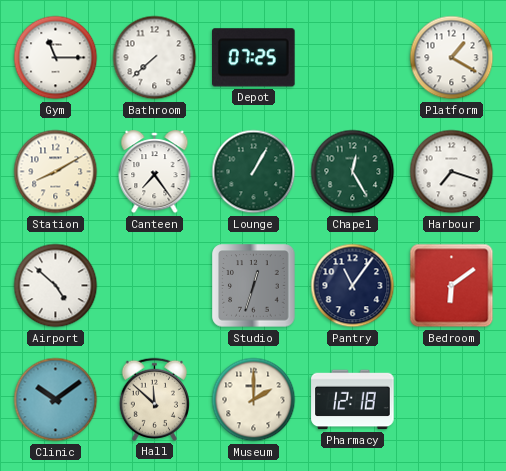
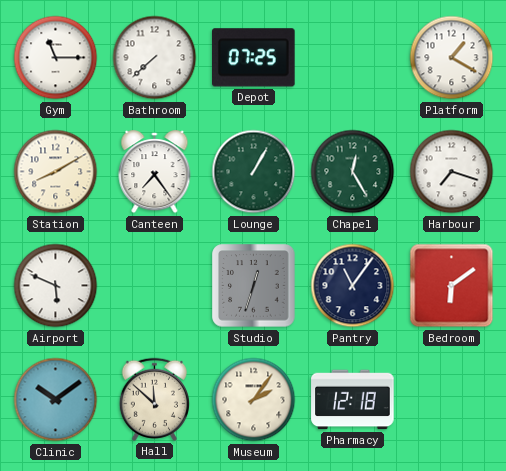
Airport: 4:52 -> 5:49
Museum: 2:00 -> 2:06
